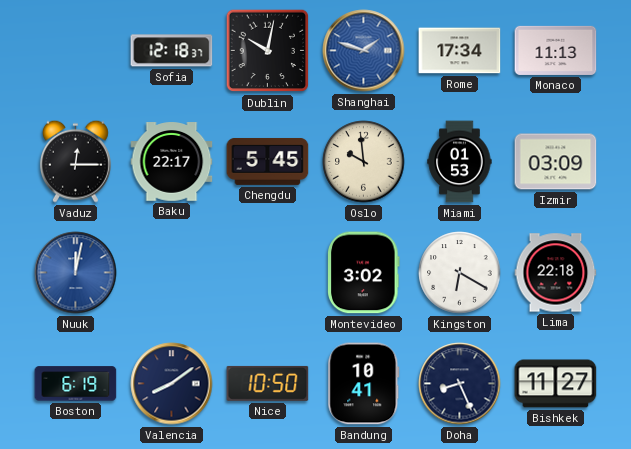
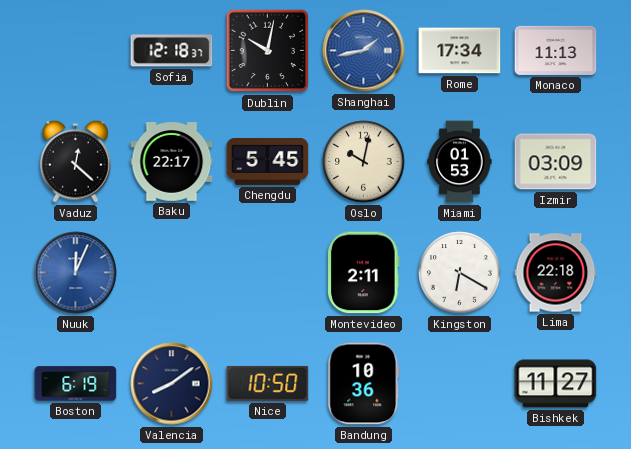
Shanghai: 1:48 -> 1:43
Vaduz: 12:15 -> 12:22
Oslo: 9:59 -> 10:02
Nuuk: 12:02 -> 12:04
Montevideo: 3:02 -> 2:11
Bandung: 10:41 -> 10:36
Doha: 8:26 -> none
